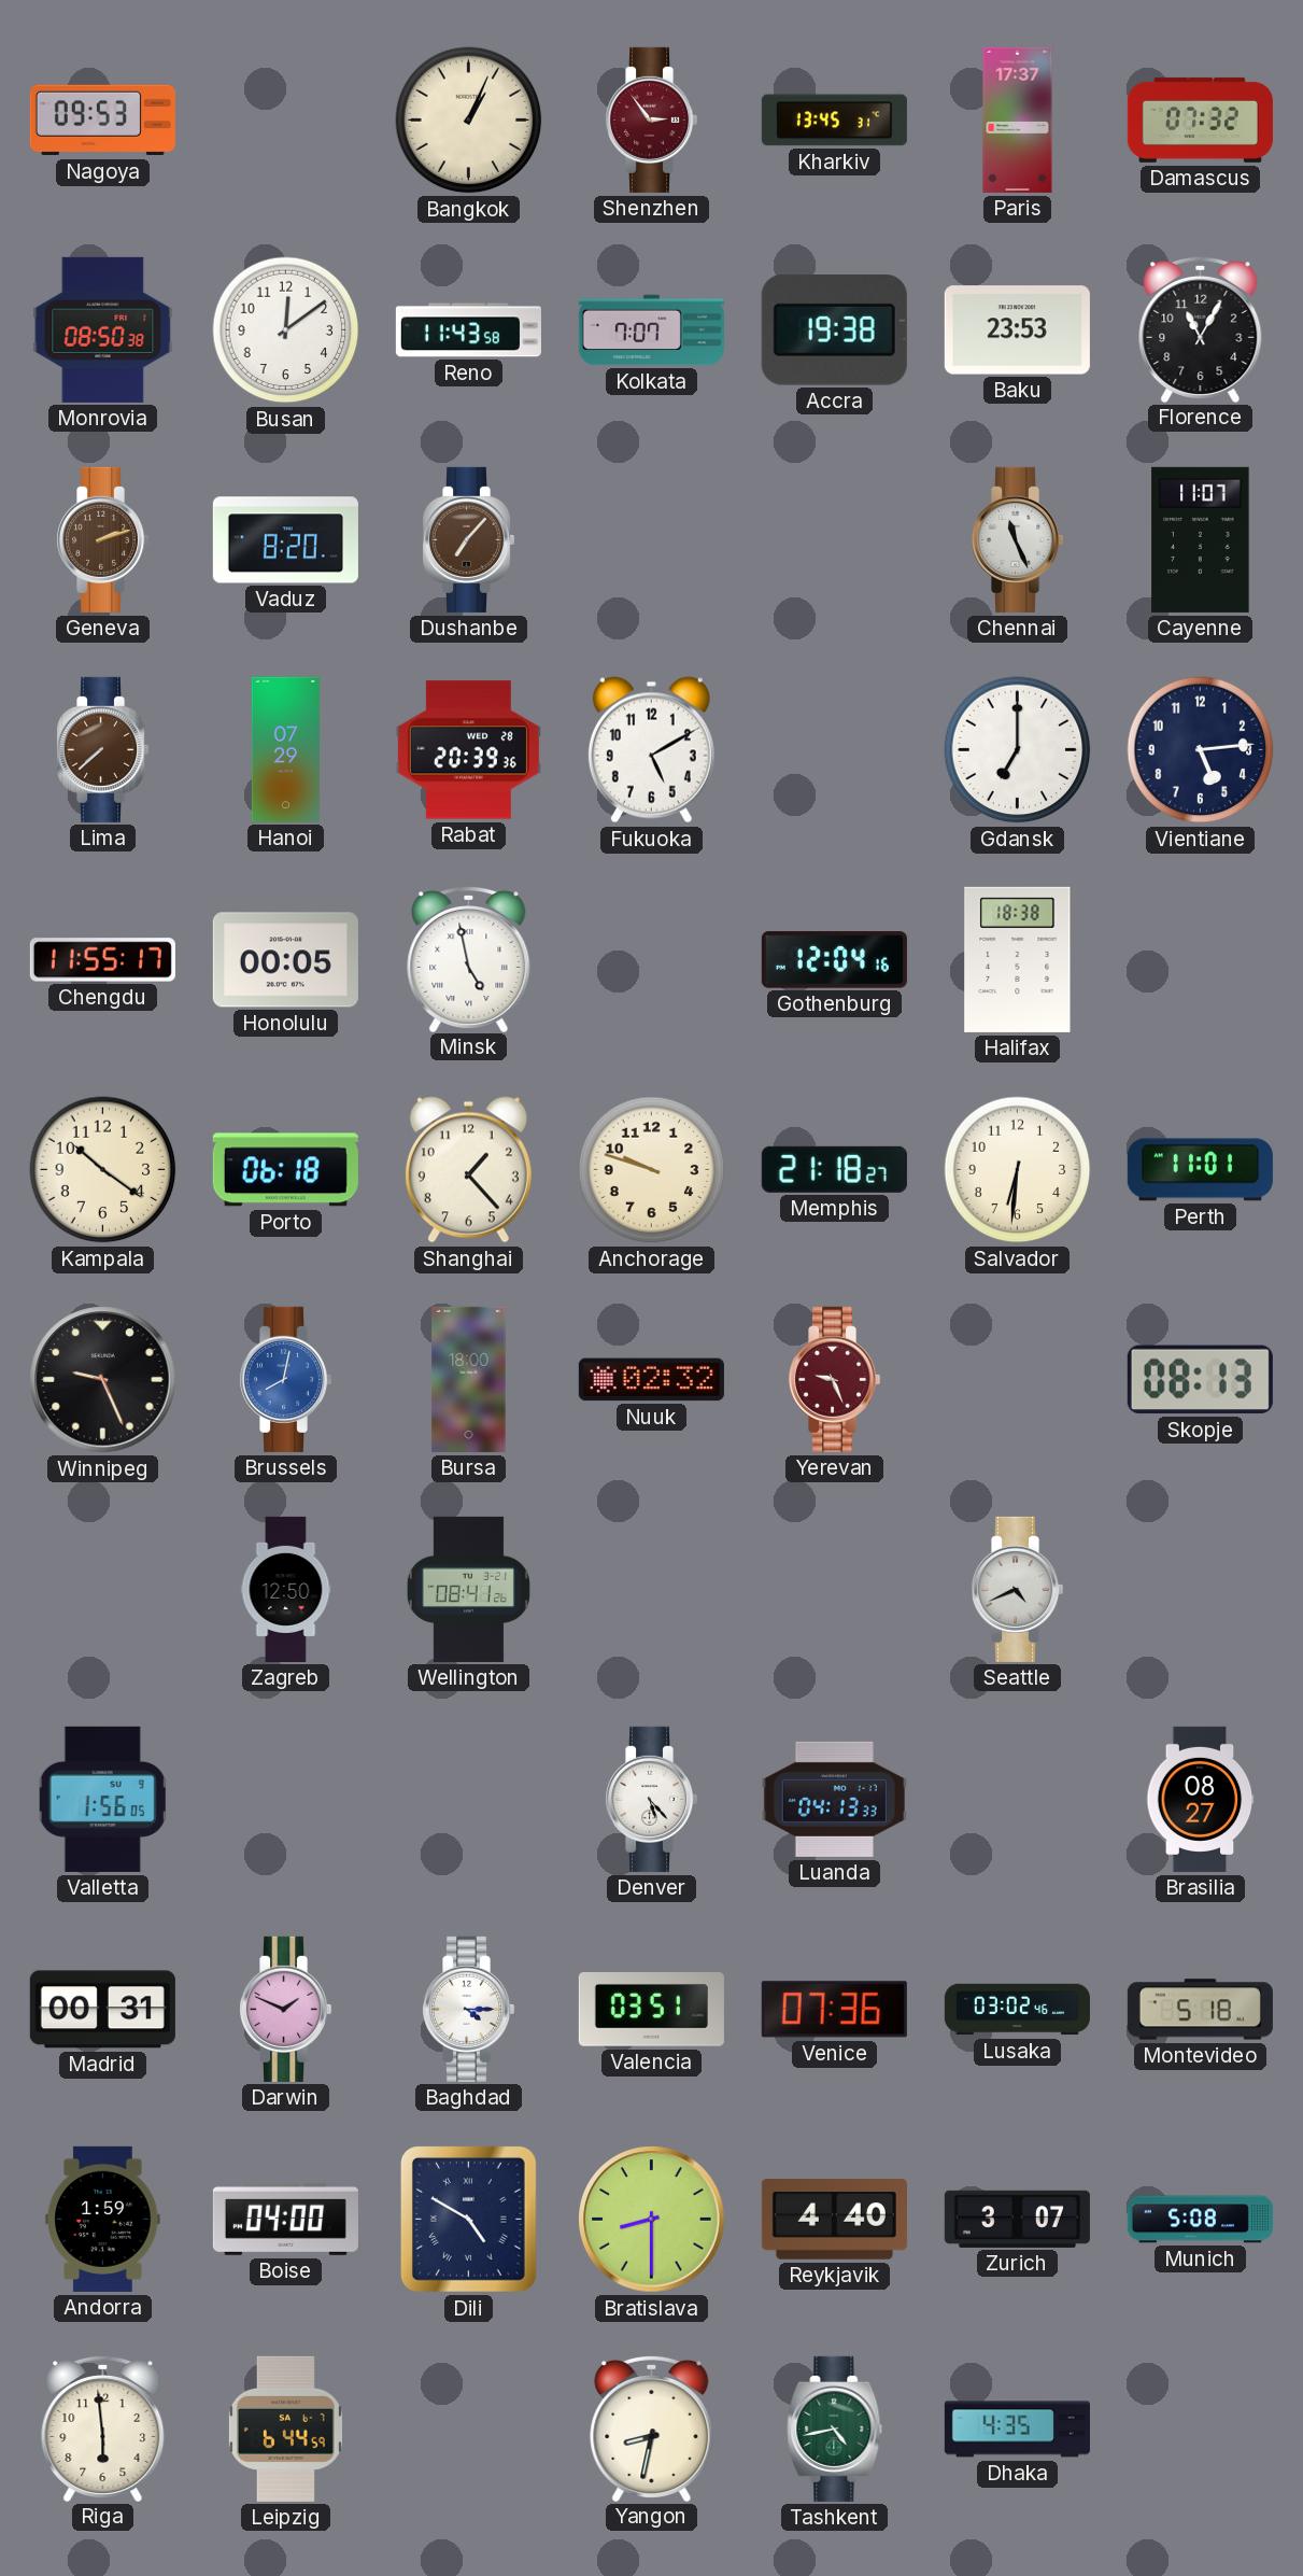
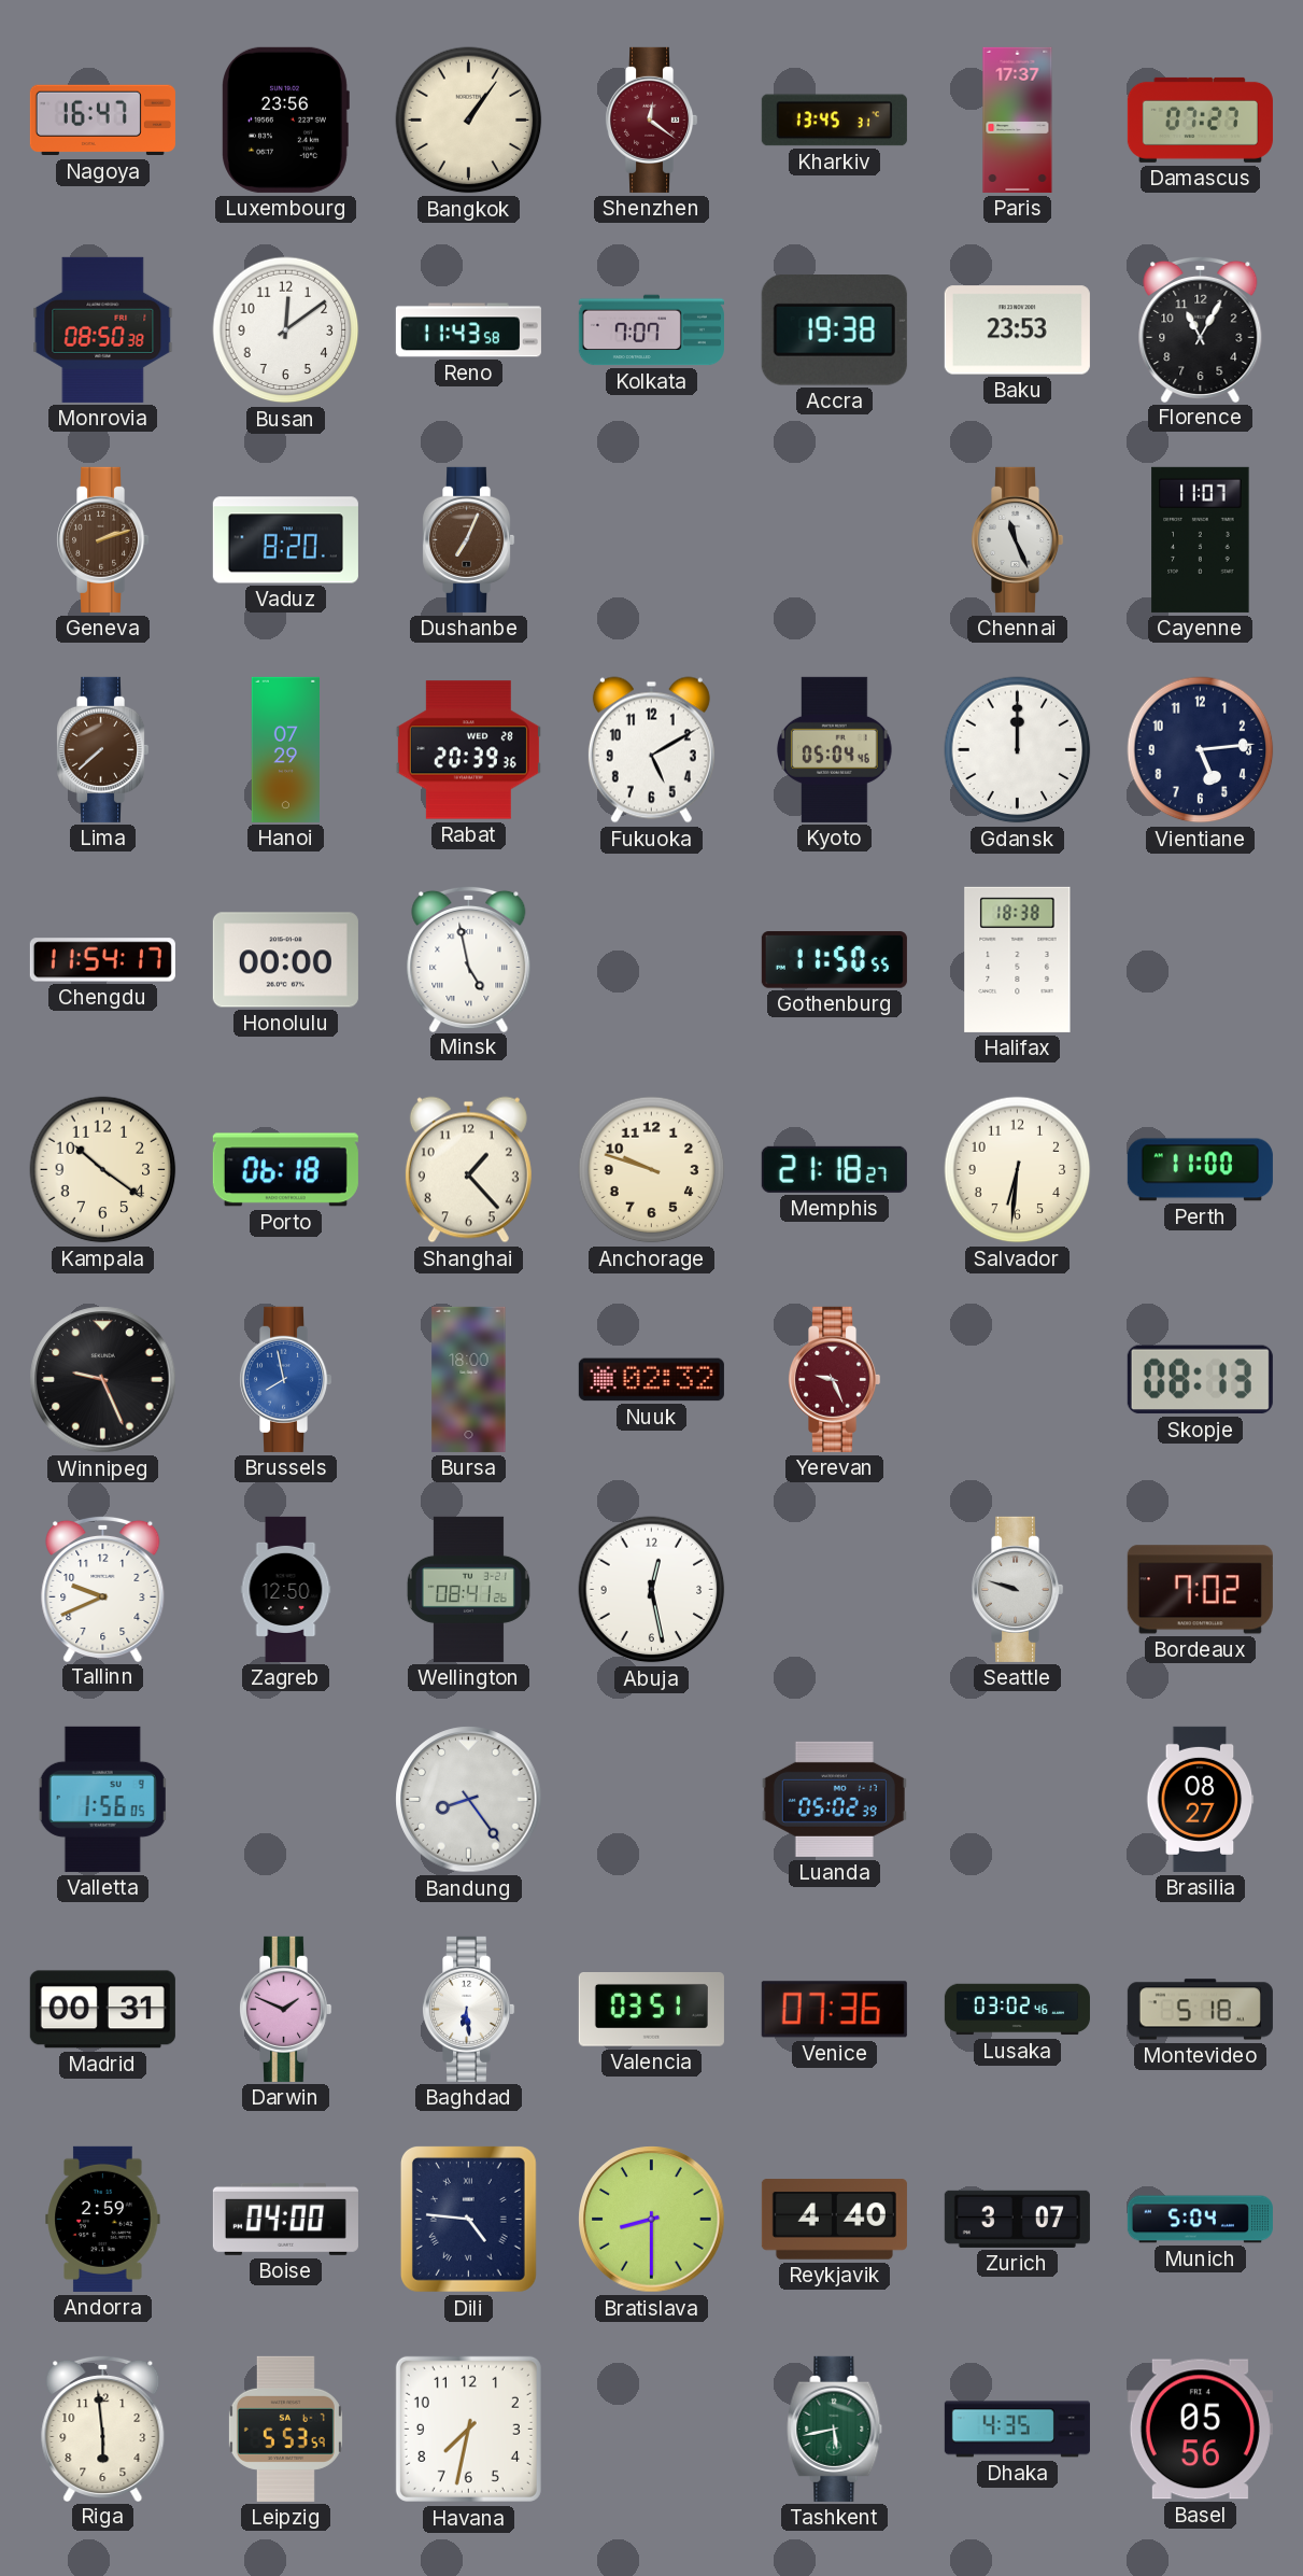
Nagoya: 09:53 -> 16:47
Luxembourg: none -> 23:56
Bangkok: 1:04 -> 1:06
Shenzhen: 2:54 -> 12:21
Damascus: 07:32 -> 07:27
Dushanbe: 7:07 -> 7:04
Kyoto: none -> 05:04
Gdansk: 7:00 -> 12:00
Chengdu: 11:55 -> 11:54
Honolulu: 00:05 -> 00:00
Gothenburg: 12:04 -> 11:50
Perth: 11:01 -> 11:00
Brussels: 8:02 -> 7:58
Tallinn: none -> 9:41
Abuja: none -> 12:28
Seattle: 4:41 -> 9:48
Bordeaux: none -> 7:02
Bandung: none -> 8:24
Denver: 5:23 -> none
Luanda: 04:13 -> 05:02
Baghdad: 4:15 -> 6:29
Andorra: 1:59 -> 2:59
Dili: 4:50 -> 4:46
Munich: 5:08 -> 5:04
Leipzig: 6:44 -> 5:53
Havana: none -> 7:32
Yangon: 8:32 -> none
Tashkent: 4:43 -> 5:43
Basel: none -> 05:56
